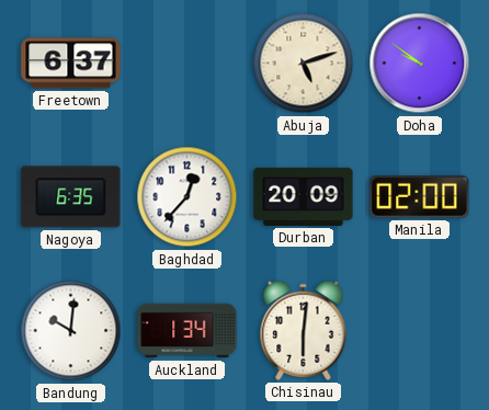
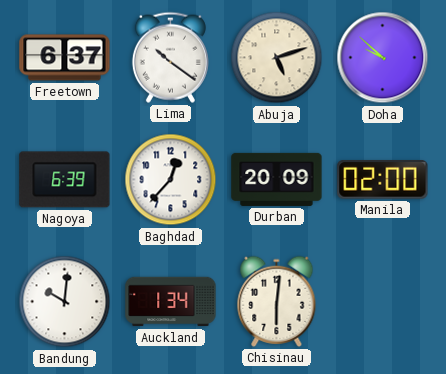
Lima: none -> 10:21
Doha: 9:51 -> 9:52
Nagoya: 6:35 -> 6:39
